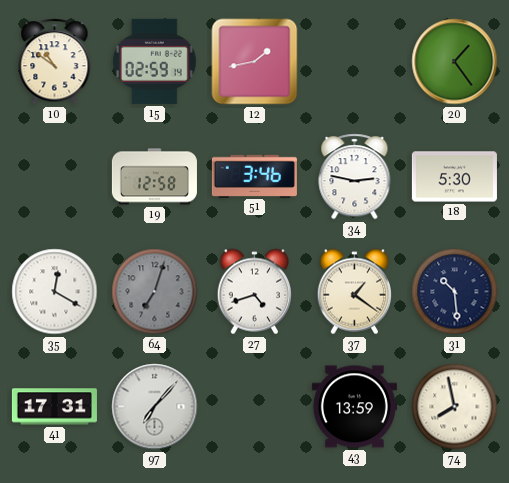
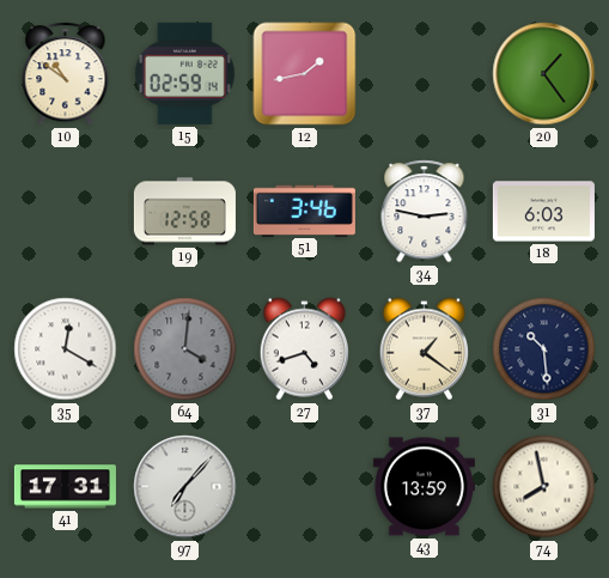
18: 5:30 -> 6:03
64: 7:03 -> 4:01
